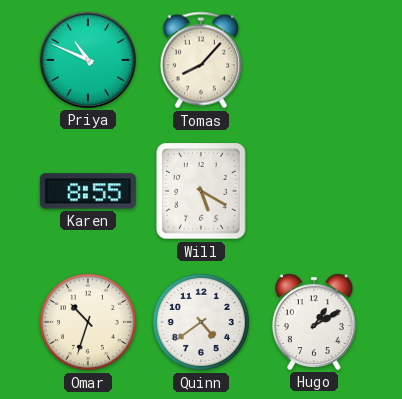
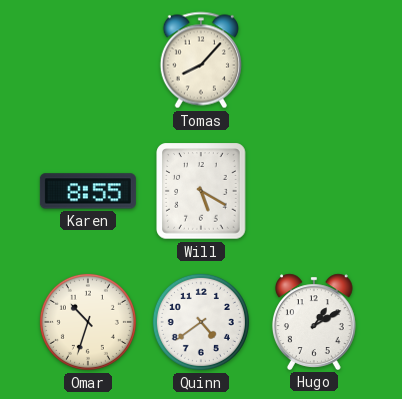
Priya: 10:49 -> none
